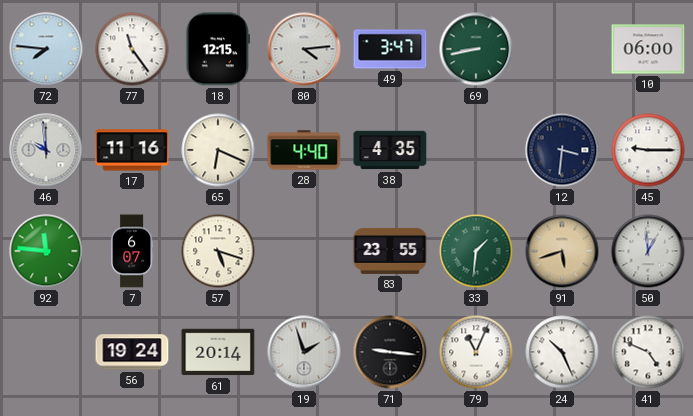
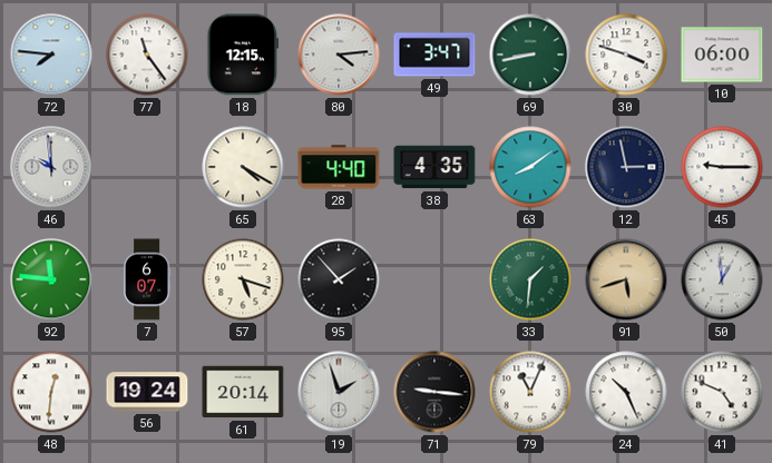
30: none -> 3:48
17: 11:16 -> none
65: 6:19 -> 4:20
63: none -> 8:09
12: 3:31 -> 2:58
95: none -> 1:53
83: 23:55 -> none
48: none -> 12:31
